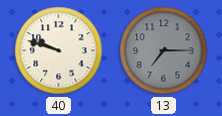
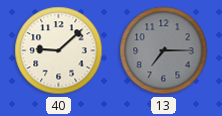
40: 9:48 -> 9:08
